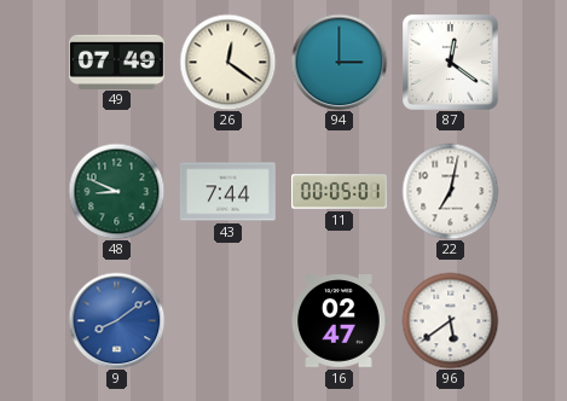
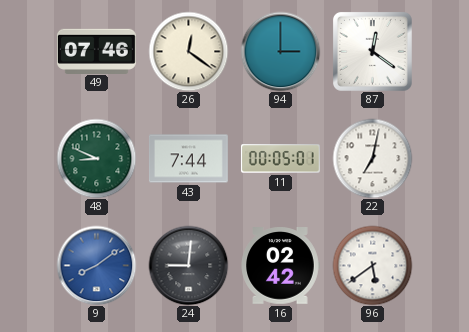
49: 07:49 -> 07:46
24: none -> 9:01
16: 02:47 -> 02:42
